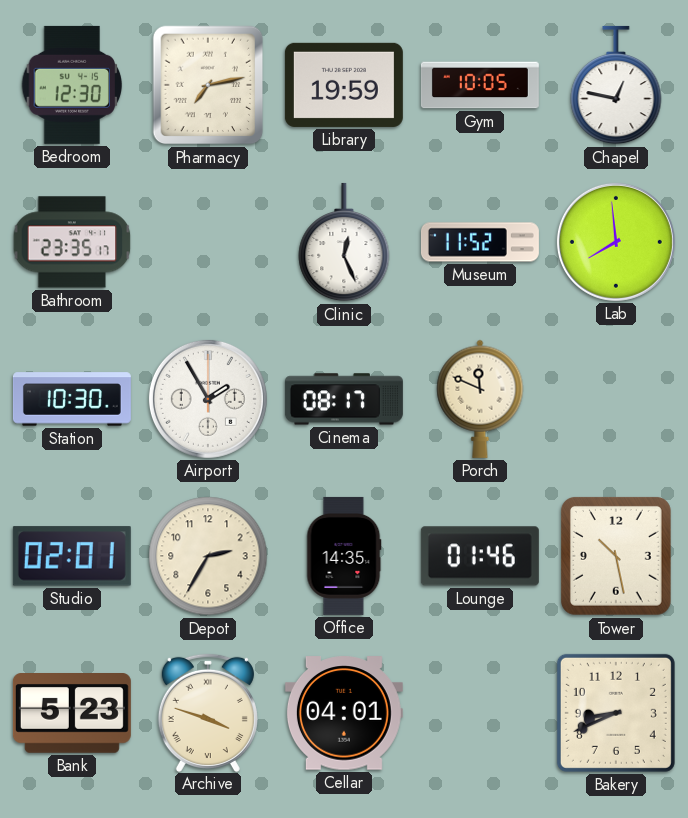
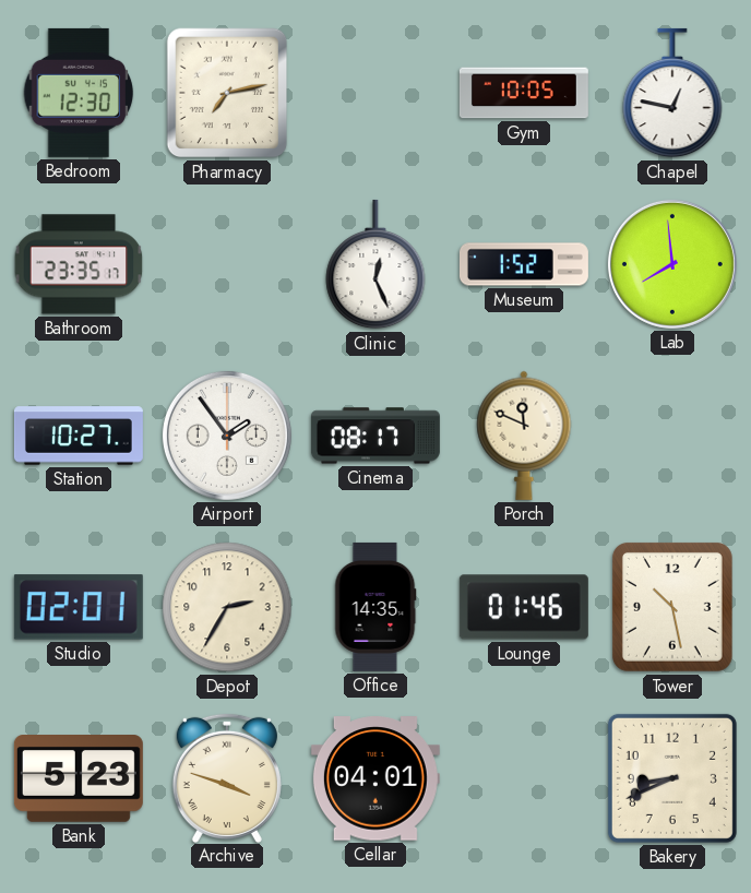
Library: 19:59 -> none
Museum: 11:52 -> 1:52
Station: 10:30 -> 10:27
Airport: 1:55 -> 1:54
